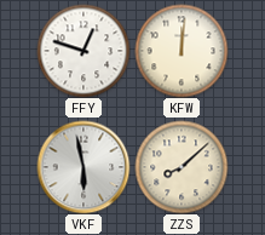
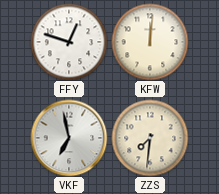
VKF: 5:58 -> 6:58
ZZS: 8:08 -> 7:31
